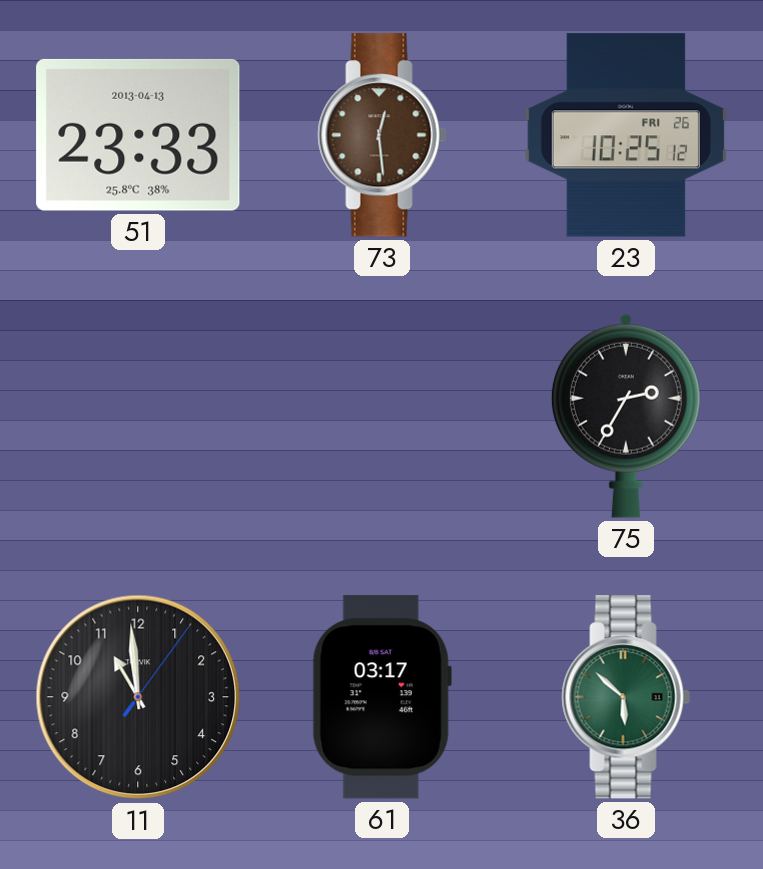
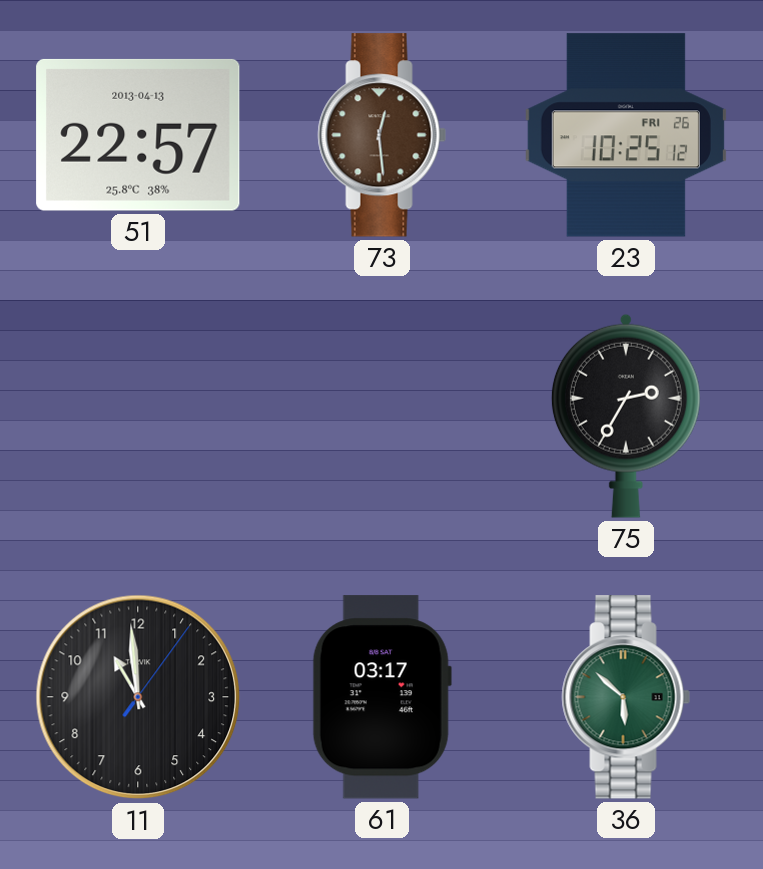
51: 23:33 -> 22:57
